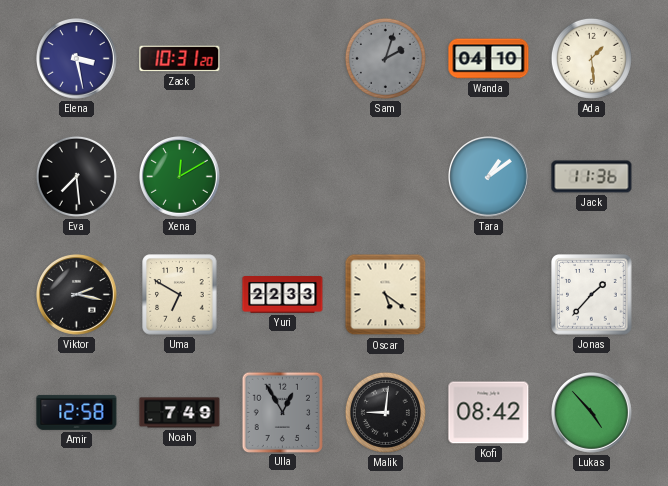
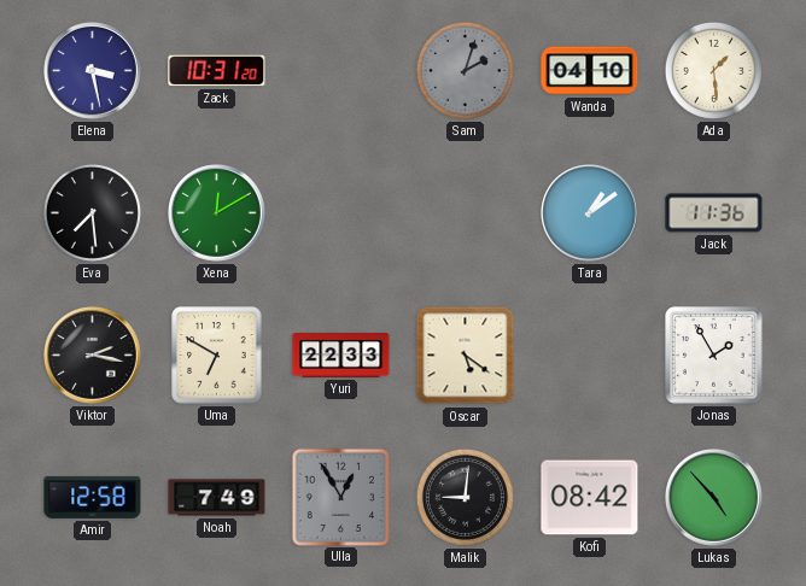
Jonas: 1:37 -> 1:55
